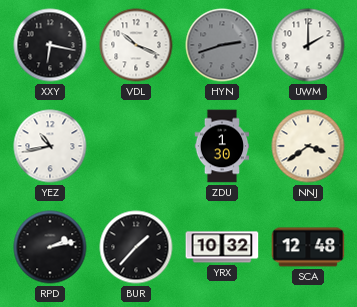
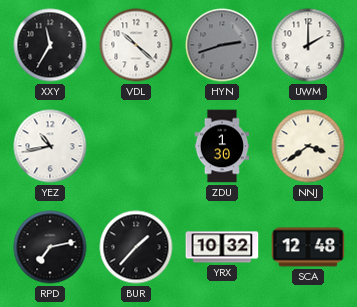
XXY: 6:17 -> 11:35
VDL: 10:19 -> 10:22
RPD: 2:13 -> 7:13
